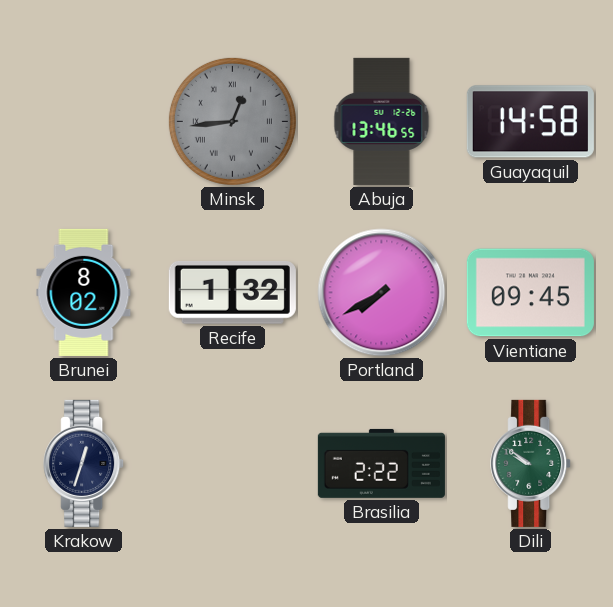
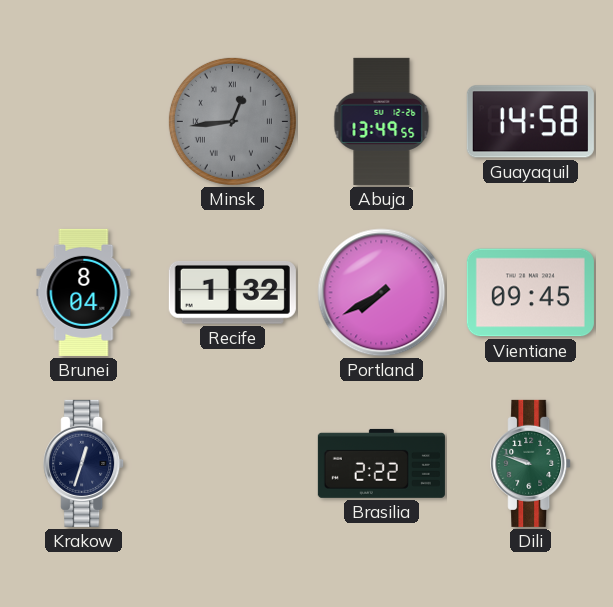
Abuja: 13:46 -> 13:49
Brunei: 8:02 -> 8:04
Dili: 9:51 -> 9:48
